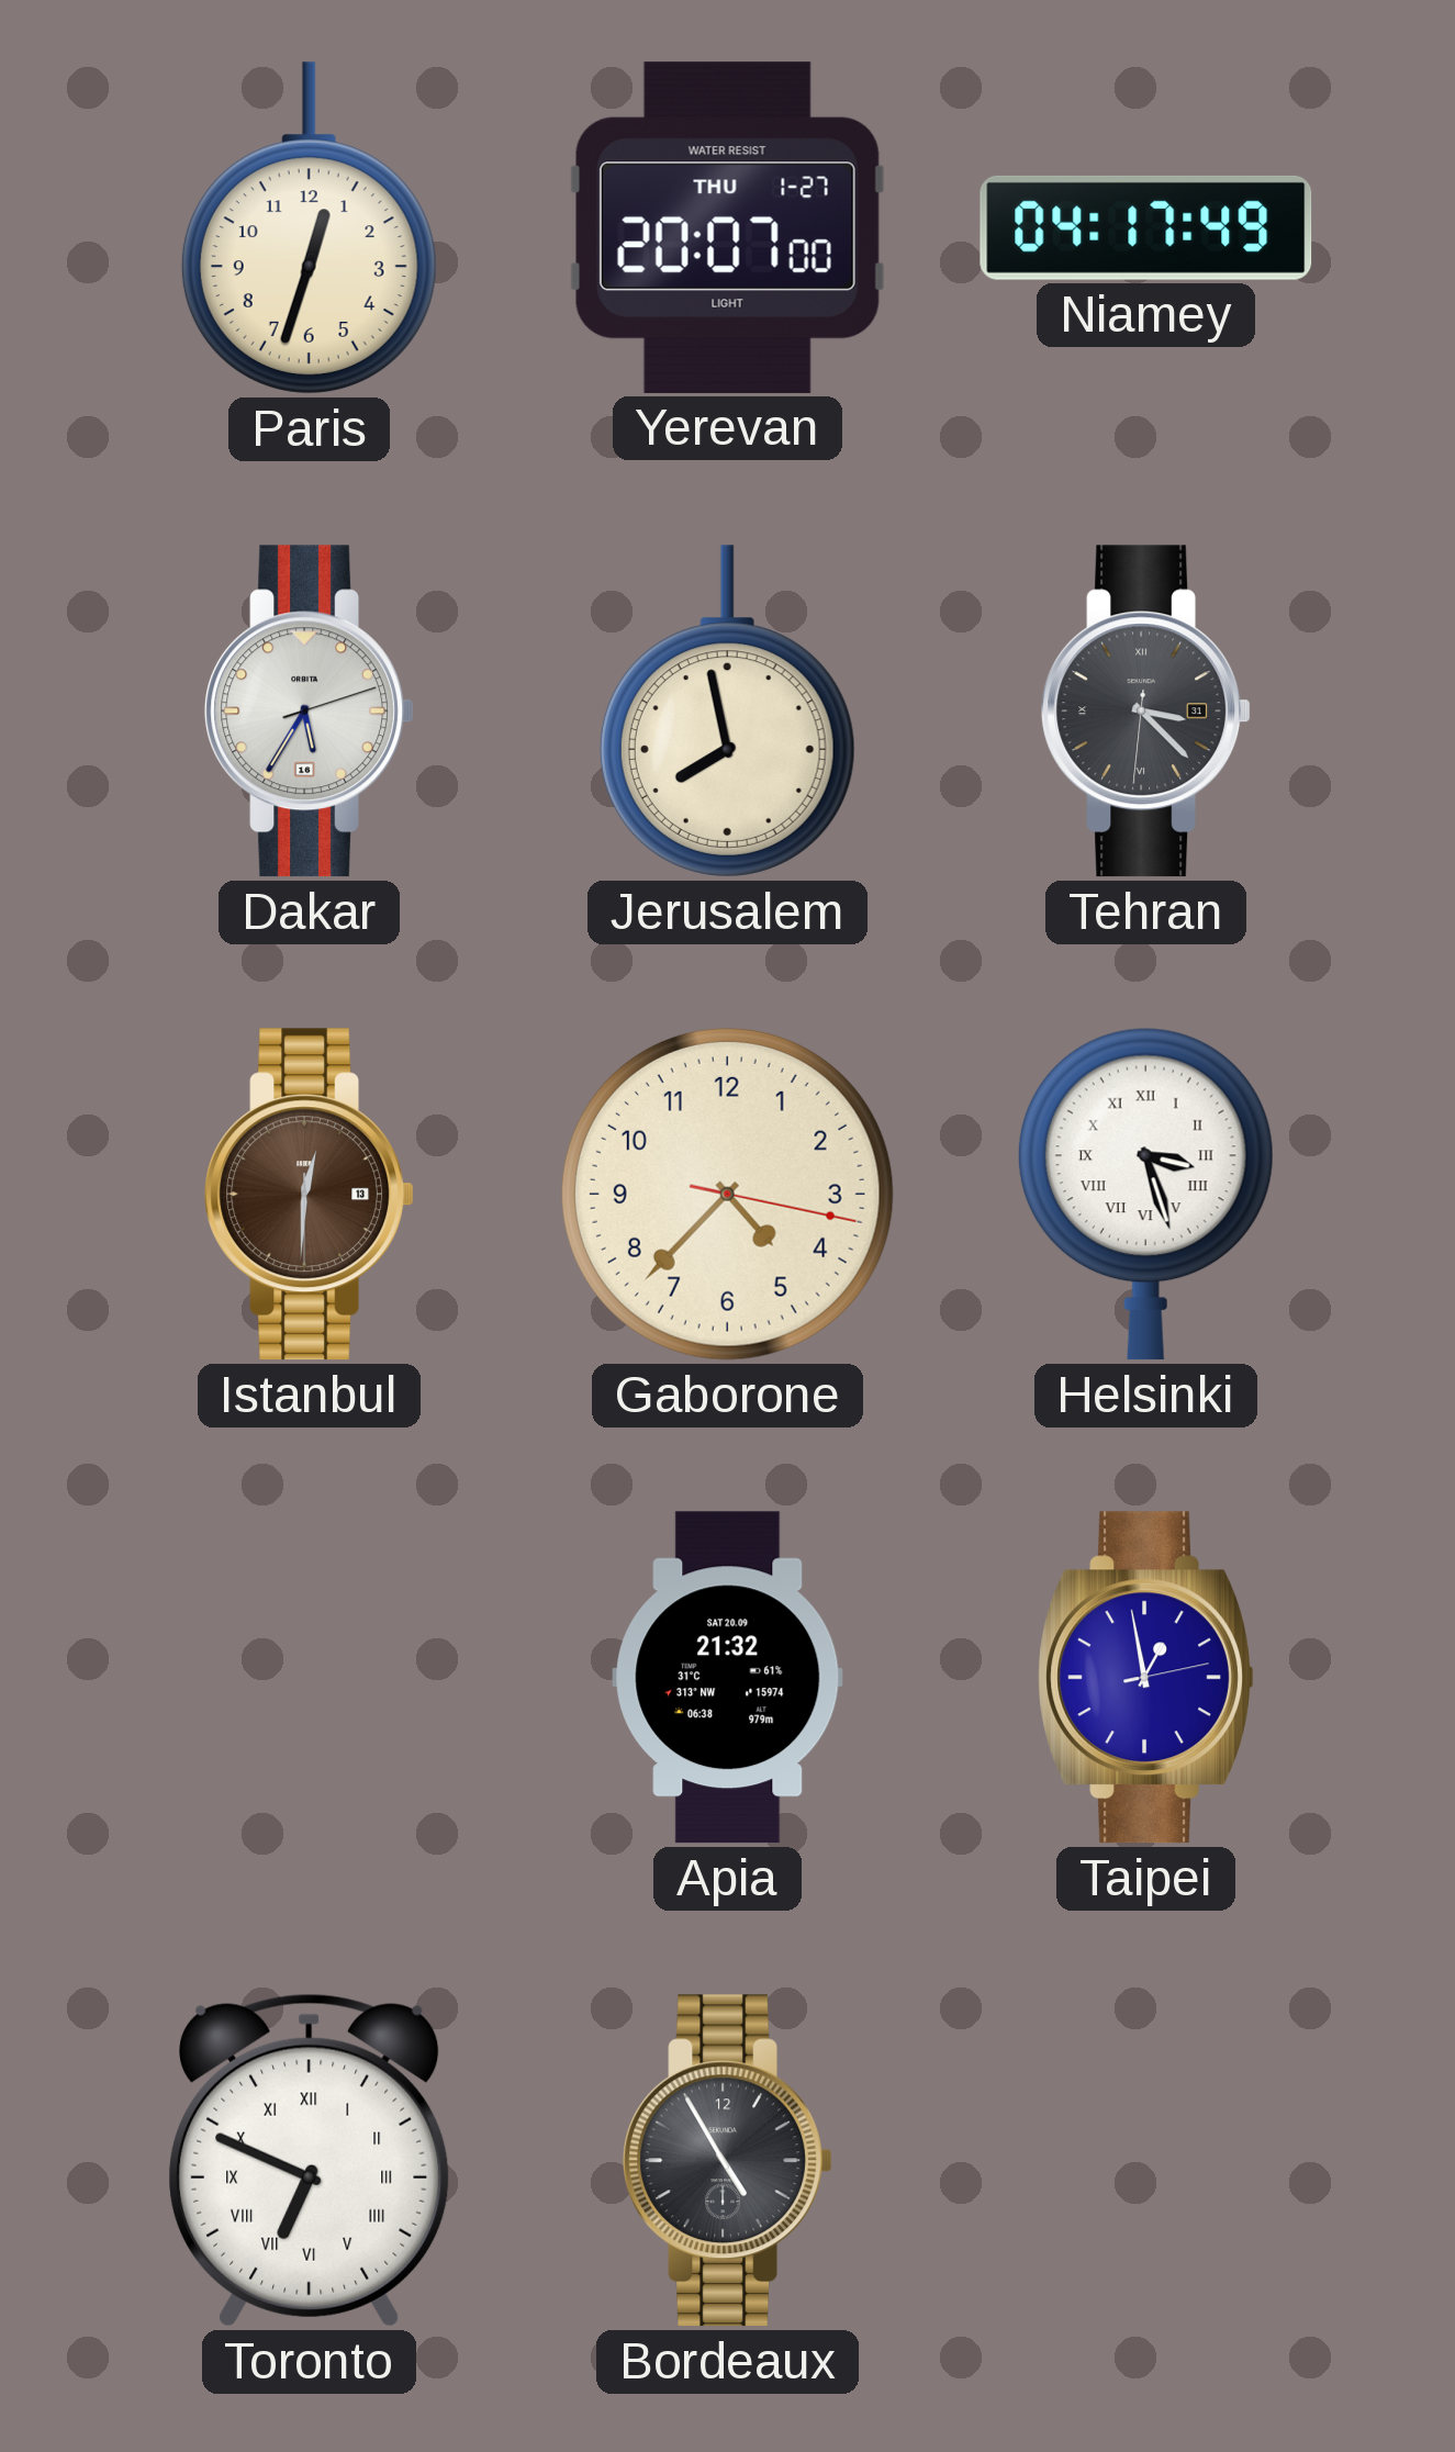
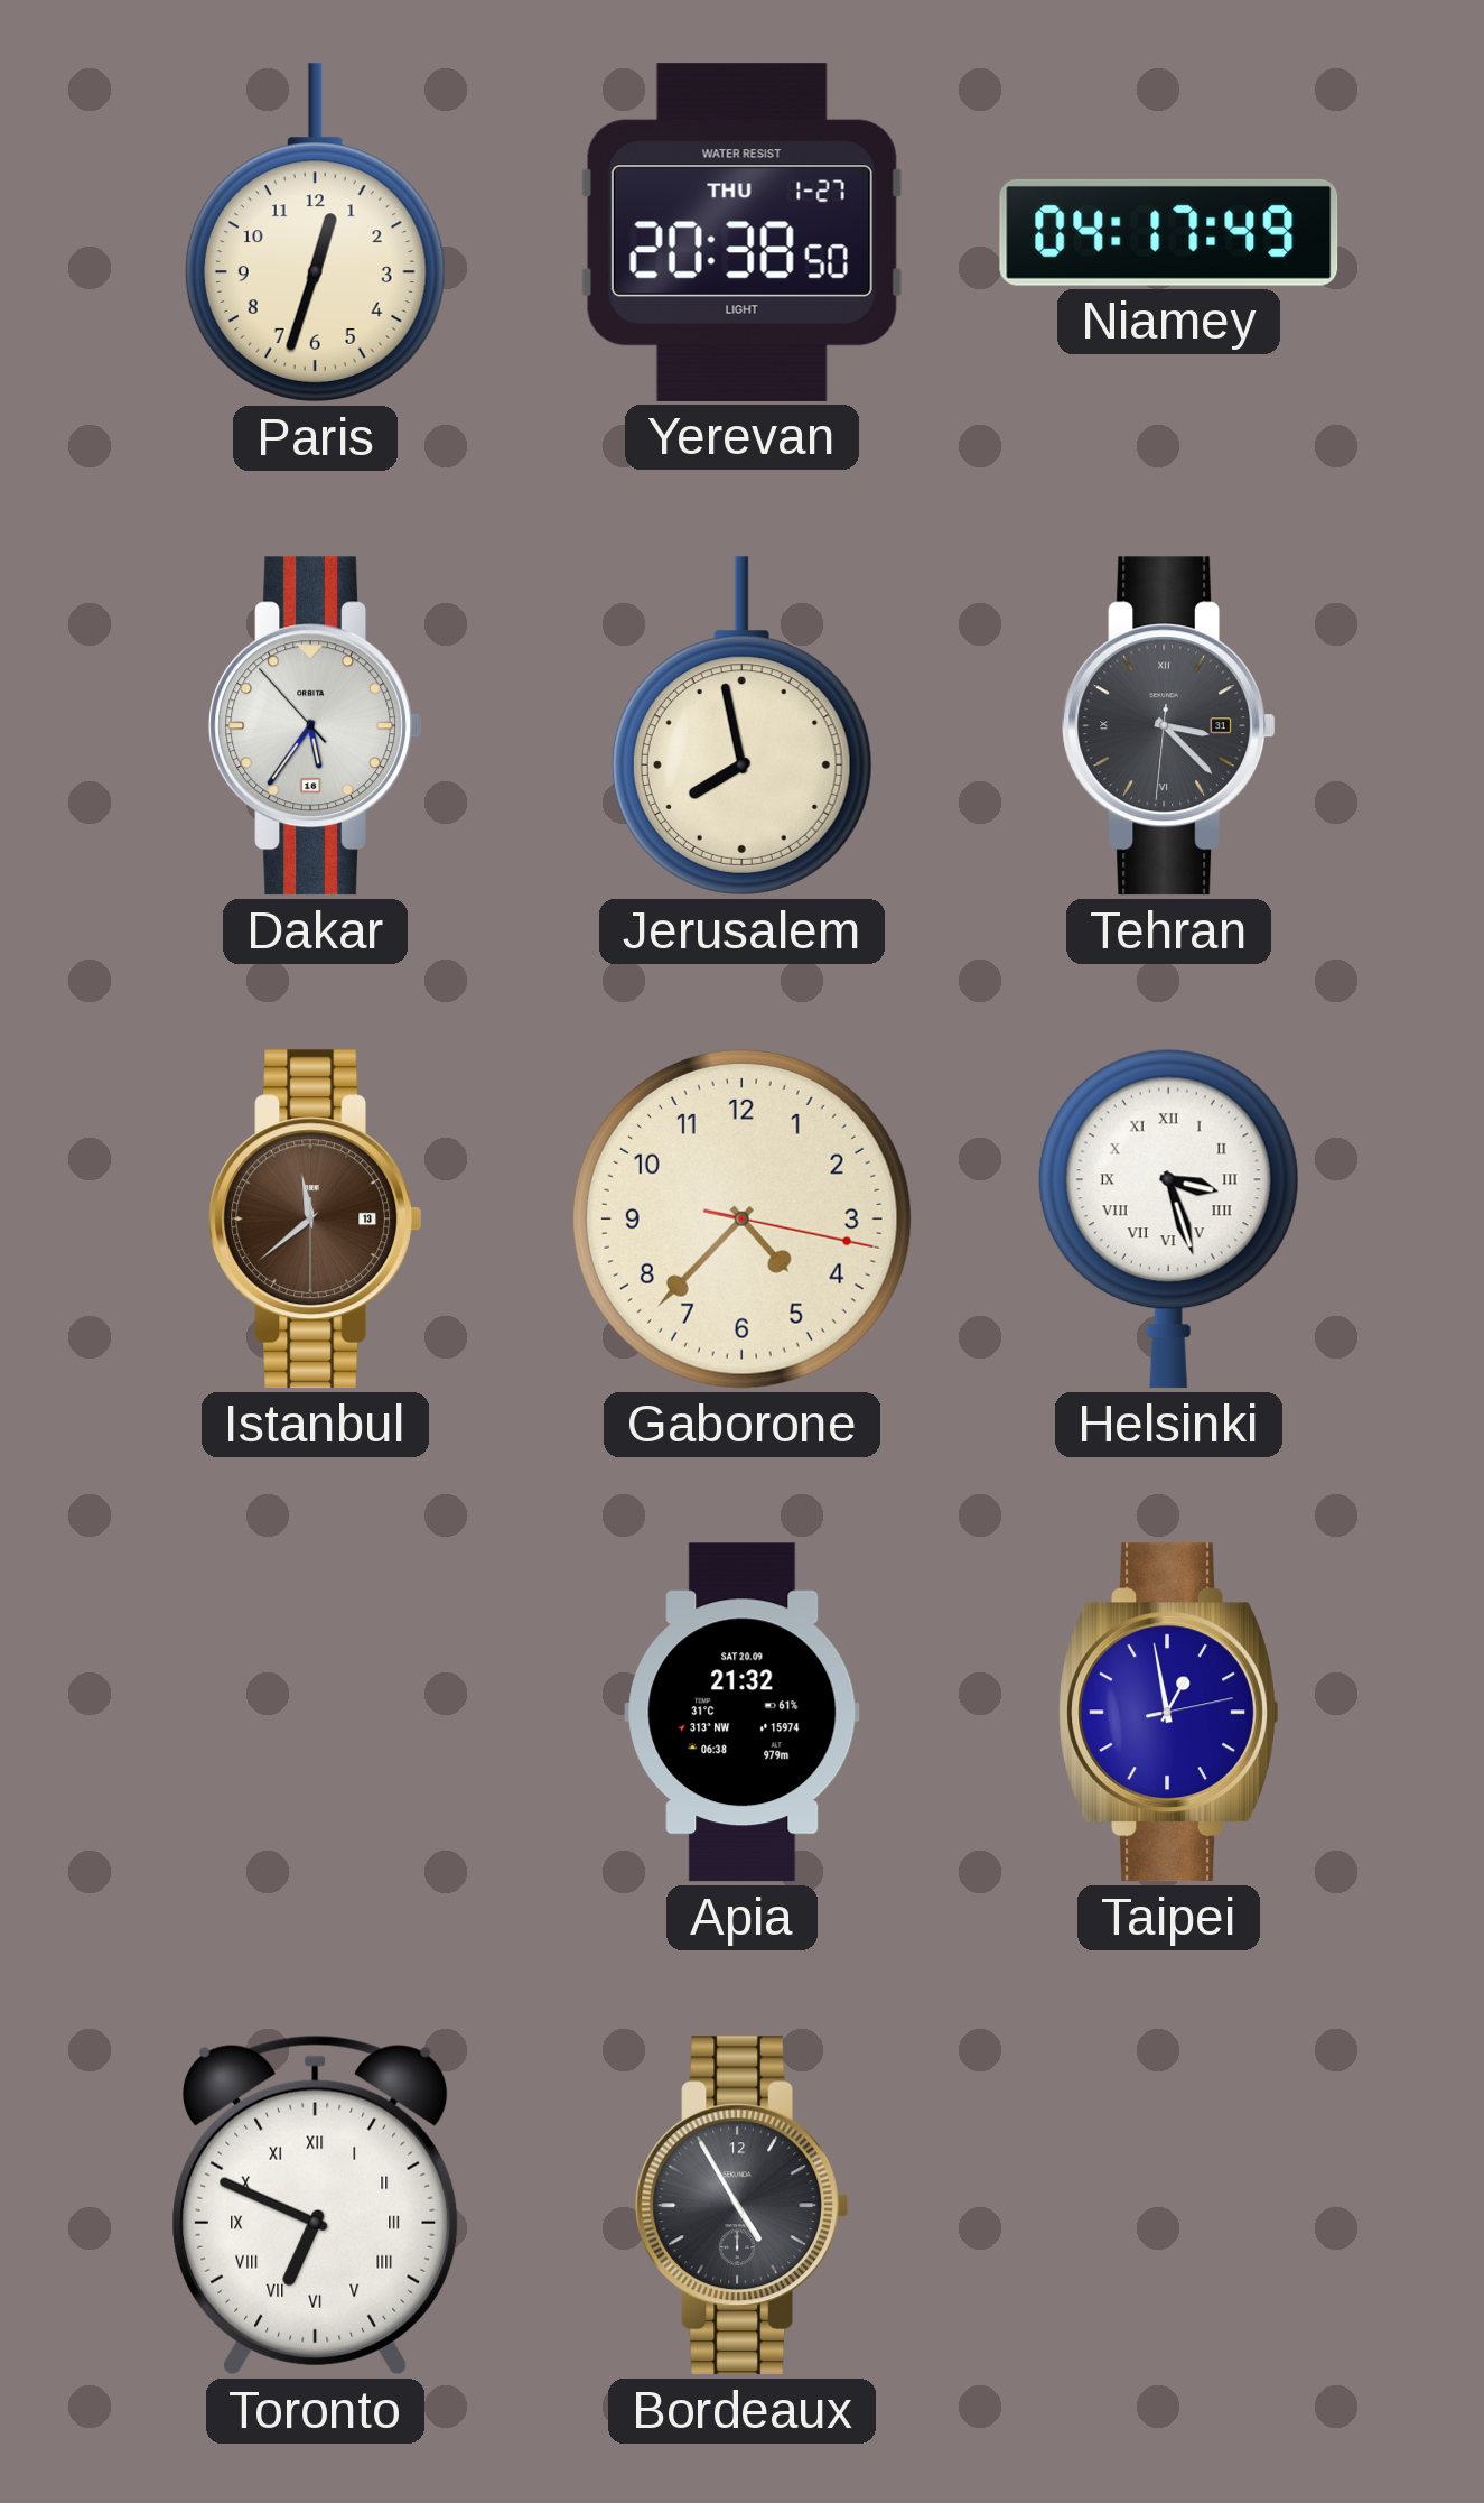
Yerevan: 20:07 -> 20:38
Dakar: 5:35:12 -> 5:35:53
Istanbul: 12:30 -> 11:38
